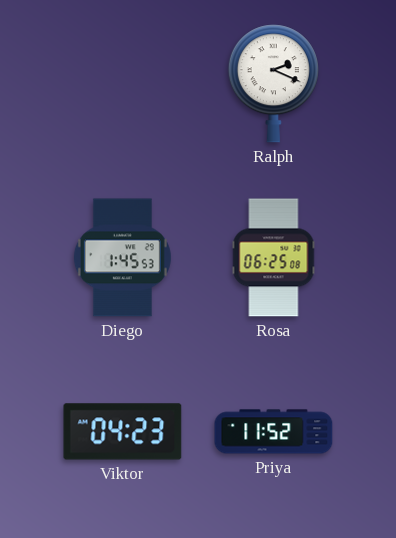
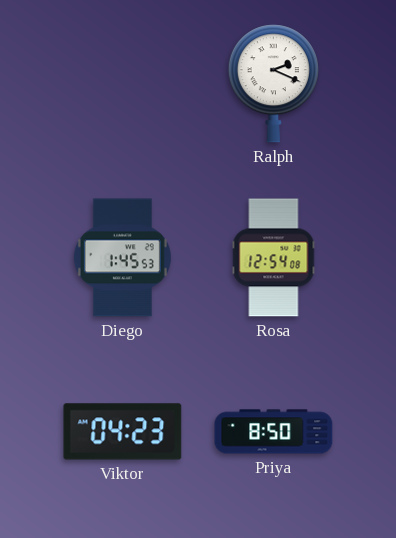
Rosa: 06:25 -> 12:54
Priya: 11:52 -> 8:50
